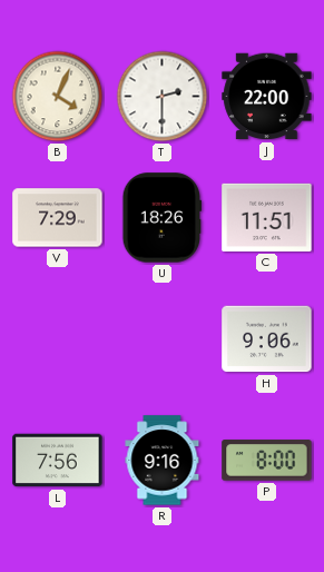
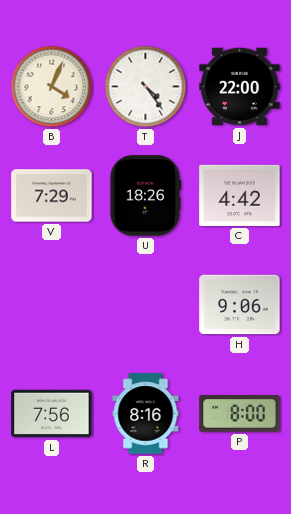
T: 2:30 -> 4:24
C: 11:51 -> 4:42
R: 9:16 -> 8:16
